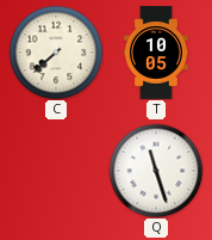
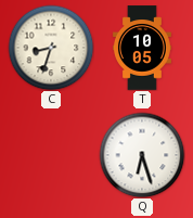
C: 7:38 -> 8:33
Q: 11:27 -> 6:27
